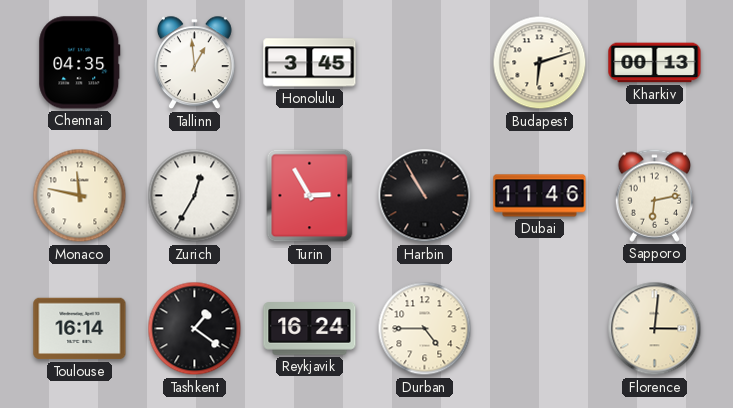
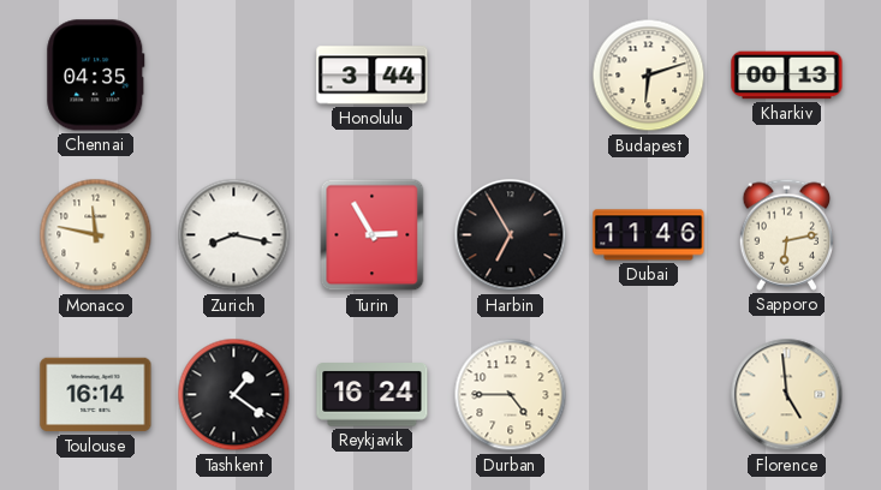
Tallinn: 12:59 -> none
Honolulu: 3:45 -> 3:44
Zurich: 12:35 -> 8:17
Harbin: 10:55 -> 6:55
Florence: 3:01 -> 4:59
